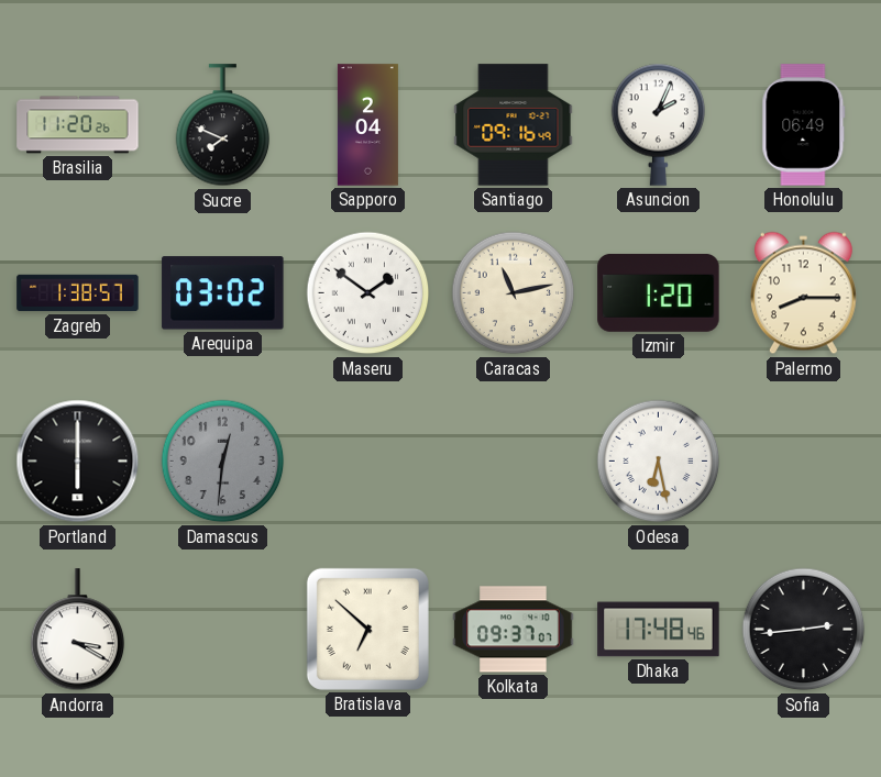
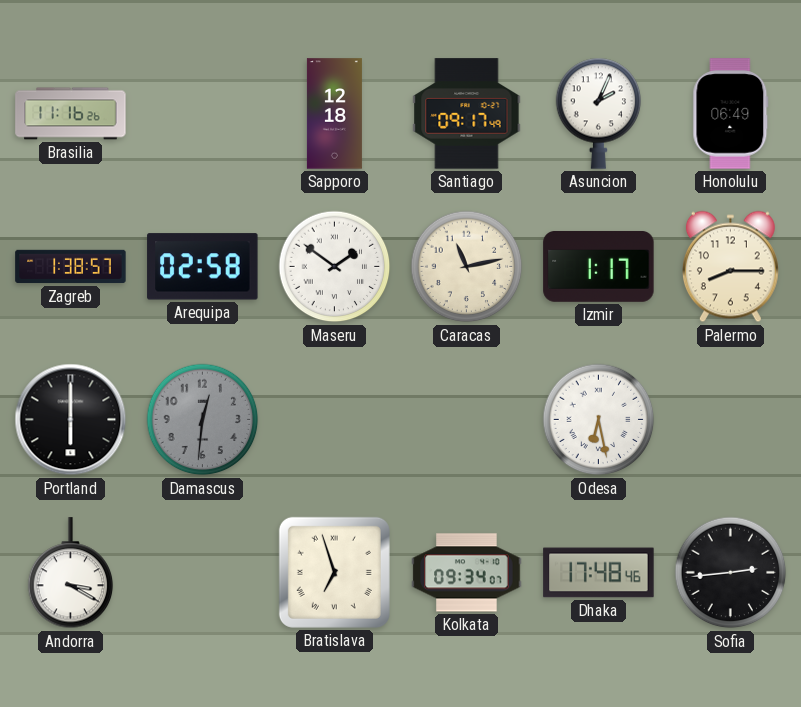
Brasilia: 11:20 -> 11:16
Sucre: 7:49 -> none
Sapporo: 2:04 -> 12:18
Santiago: 09:16 -> 09:17
Arequipa: 03:02 -> 02:58
Izmir: 1:20 -> 1:17
Bratislava: 6:52 -> 6:57
Kolkata: 09:37 -> 09:34
